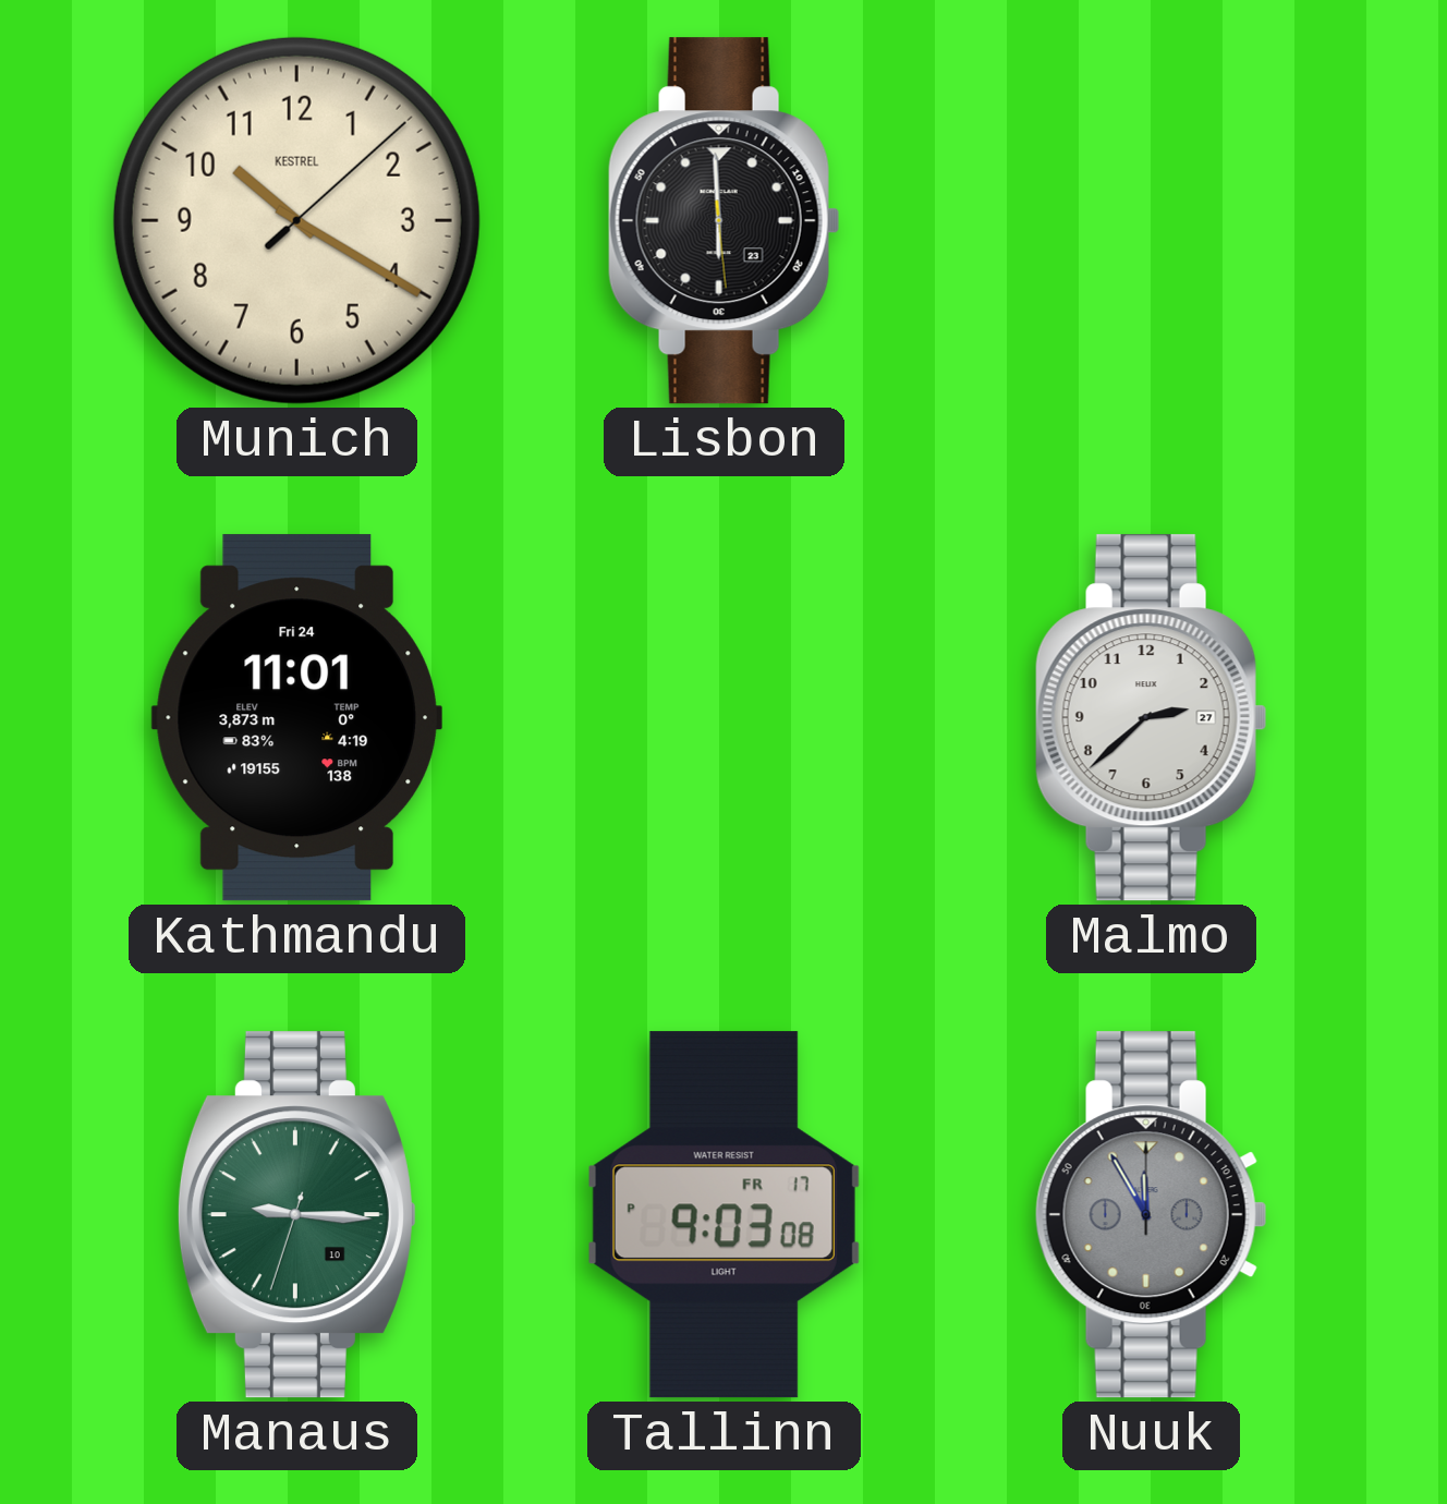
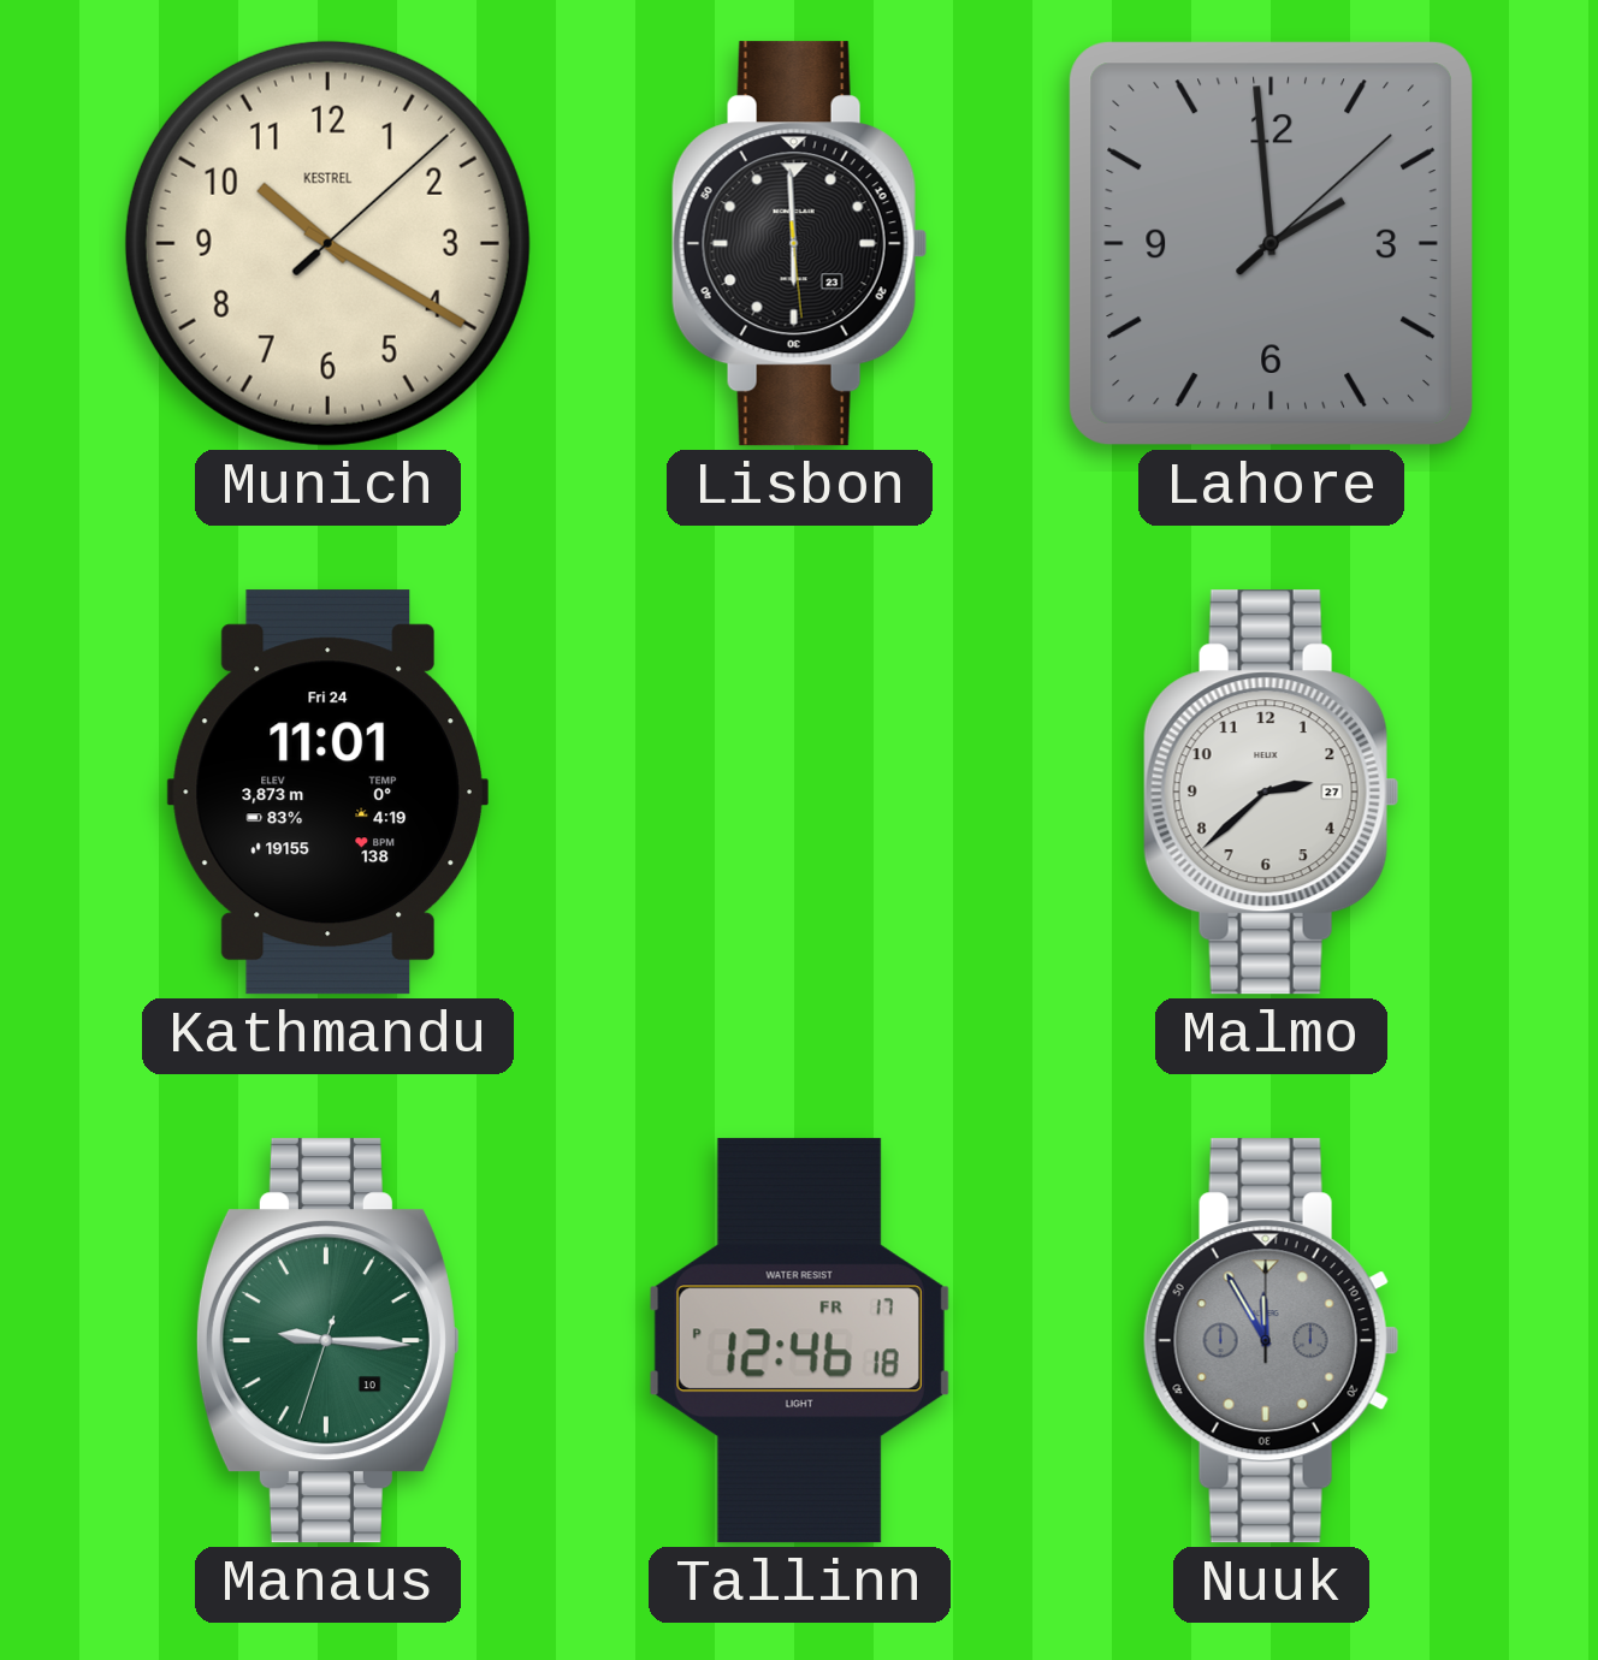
Lahore: none -> 1:59
Tallinn: 9:03 -> 12:46
